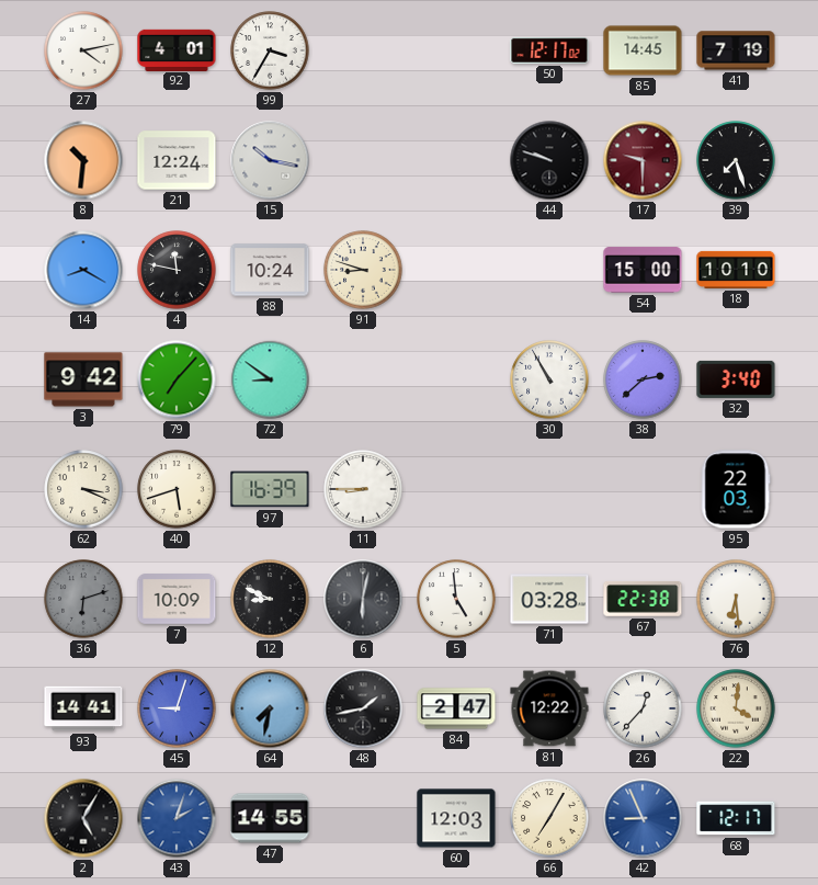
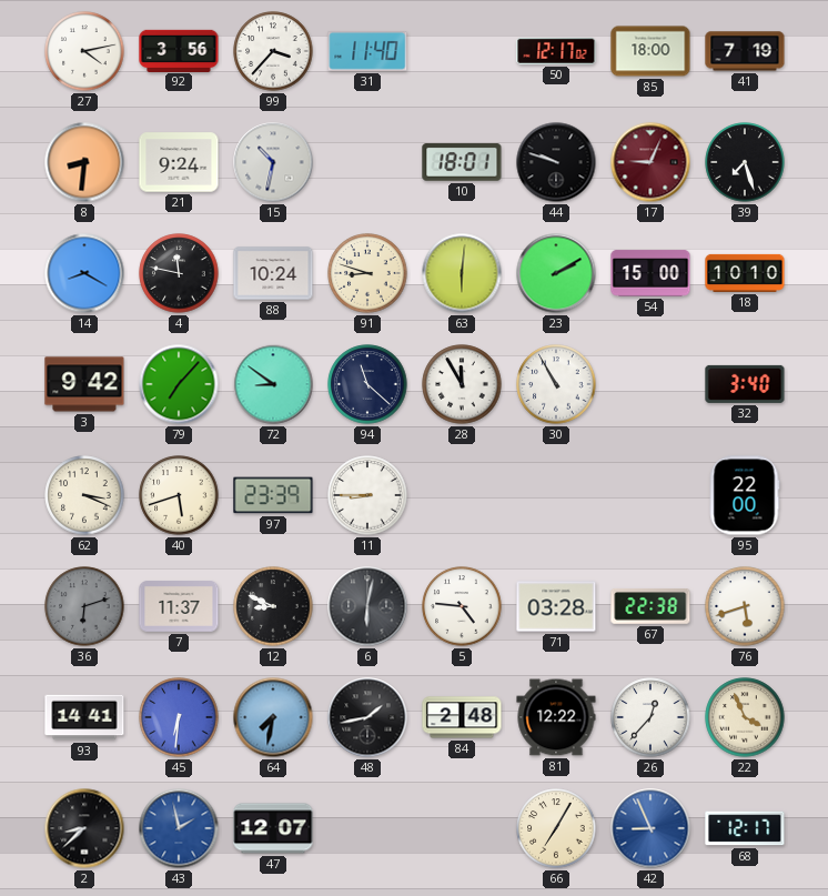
92: 4:01 -> 3:56
99: 3:35 -> 3:37
31: none -> 11:40
85: 14:45 -> 18:00
8: 10:31 -> 8:31
21: 12:24 -> 9:24
15: 10:17 -> 10:32
10: none -> 18:01
17: 9:30 -> 9:04
63: none -> 6:01
23: none -> 2:10
94: none -> 11:22
28: none -> 11:55
38: 2:38 -> none
97: 16:39 -> 23:39
95: 22:03 -> 22:00
7: 10:09 -> 11:37
5: 4:59 -> 4:46
76: 6:29 -> 5:42
45: 9:03 -> 6:31
84: 2:47 -> 2:48
22: 4:01 -> 3:56
2: 5:05 -> 8:38
43: 2:03 -> 1:58
47: 14:55 -> 12:07
60: 12:03 -> none
